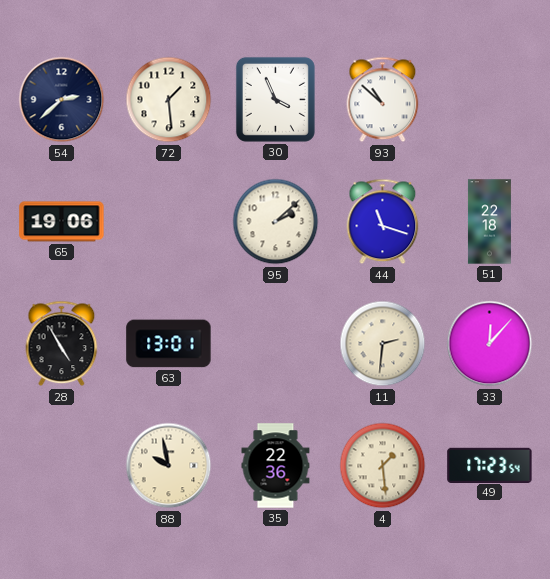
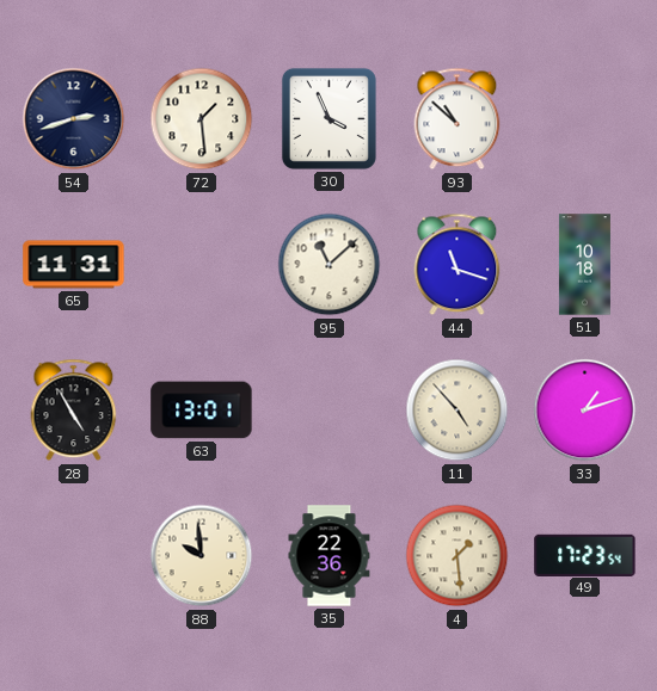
54: 2:38 -> 2:42
65: 19:06 -> 11:31
95: 2:08 -> 11:08
51: 22:18 -> 10:18
11: 2:31 -> 4:53
33: 12:07 -> 1:12
88: 9:58 -> 9:59
